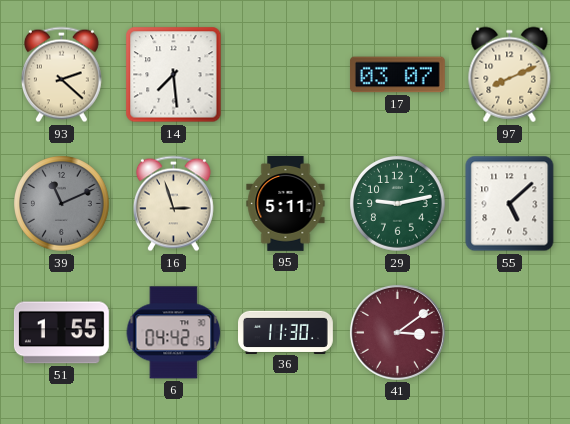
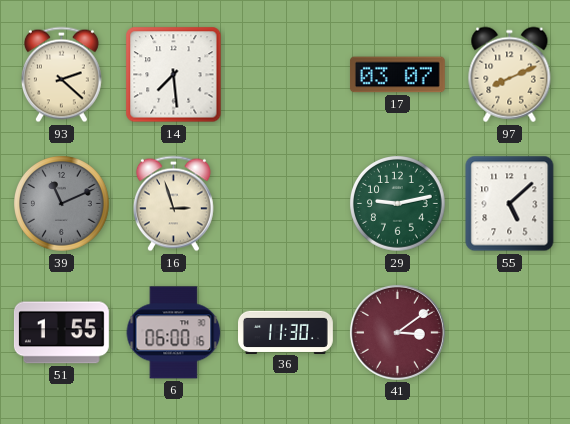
95: 5:11 -> none
6: 04:42 -> 06:00
